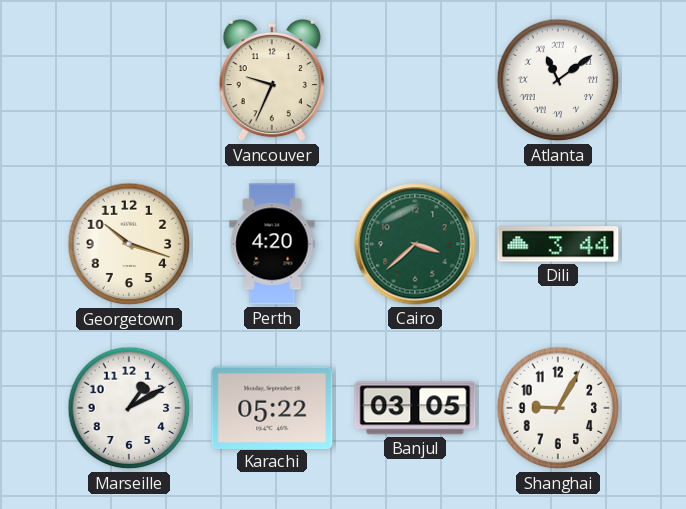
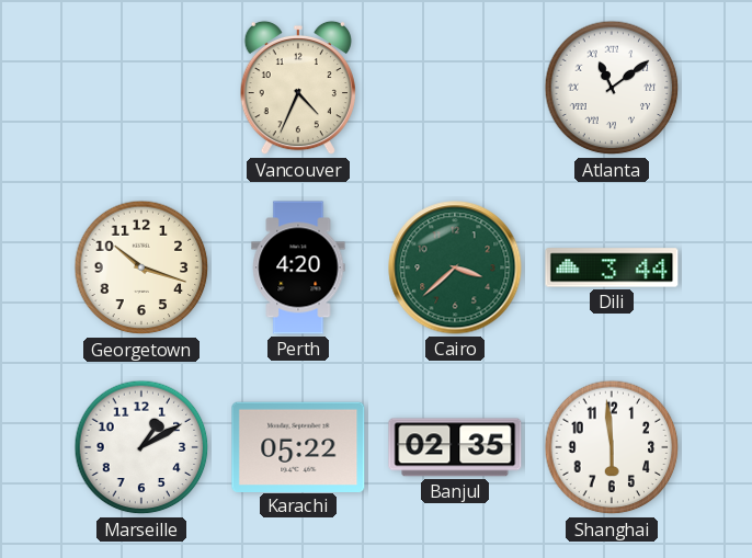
Vancouver: 9:34 -> 4:34
Banjul: 03:05 -> 02:35
Shanghai: 9:05 -> 5:59
